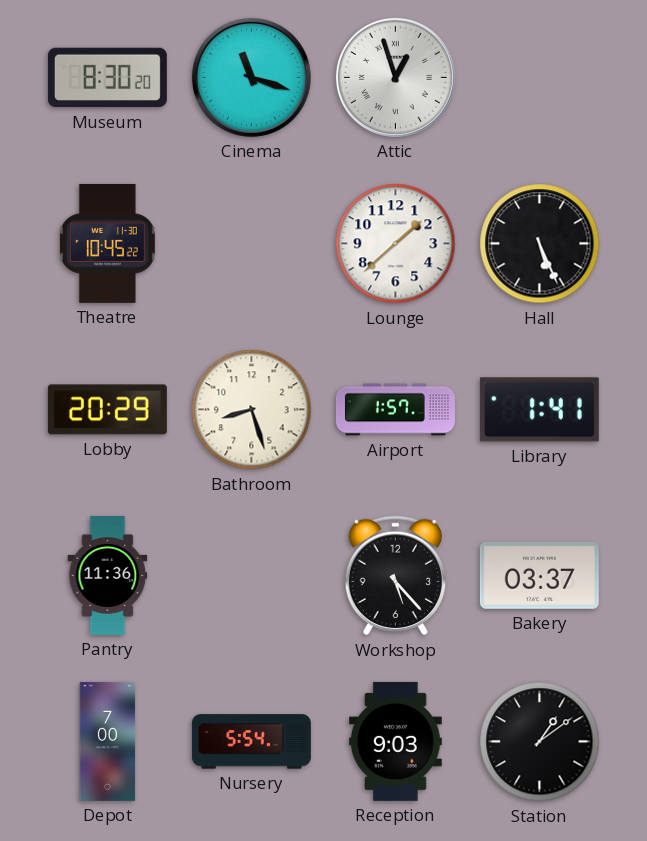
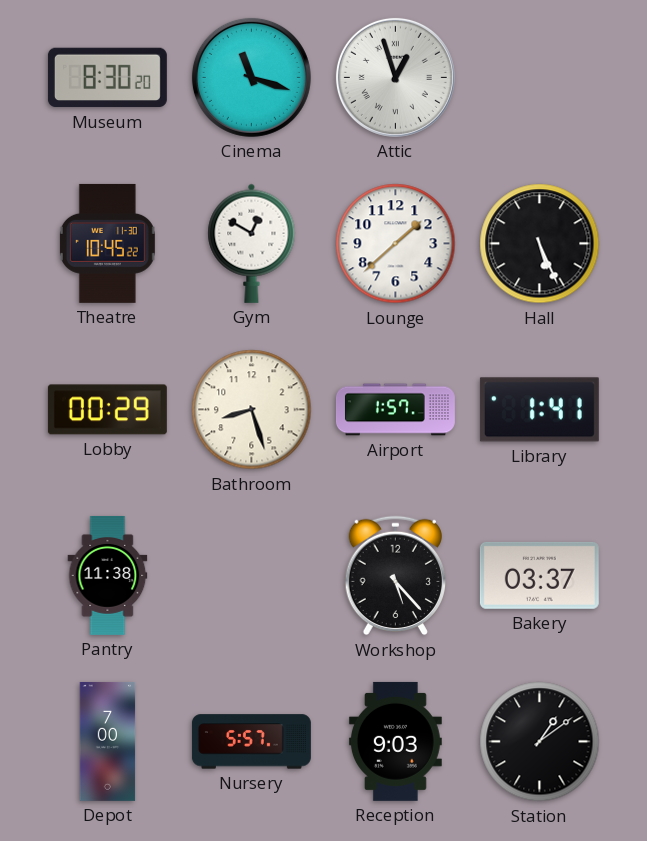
Gym: none -> 12:50
Lobby: 20:29 -> 00:29
Pantry: 11:36 -> 11:38
Nursery: 5:54 -> 5:57
